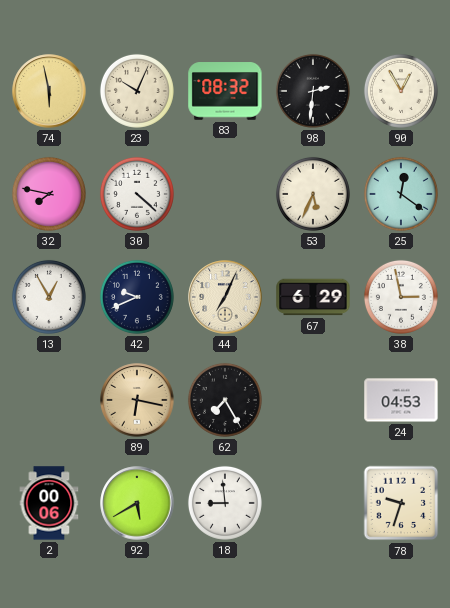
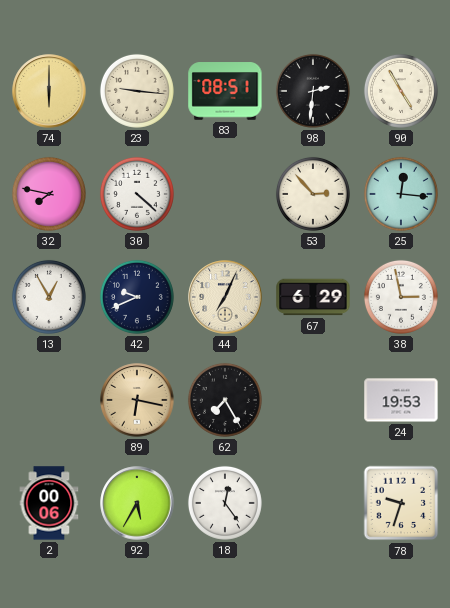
74: 5:58 -> 6:00
23: 10:04 -> 9:16
83: 08:32 -> 08:51
90: 12:55 -> 4:55
53: 5:34 -> 2:53
25: 12:21 -> 12:16
24: 04:53 -> 19:53
92: 5:40 -> 5:35
18: 8:59 -> 12:24
